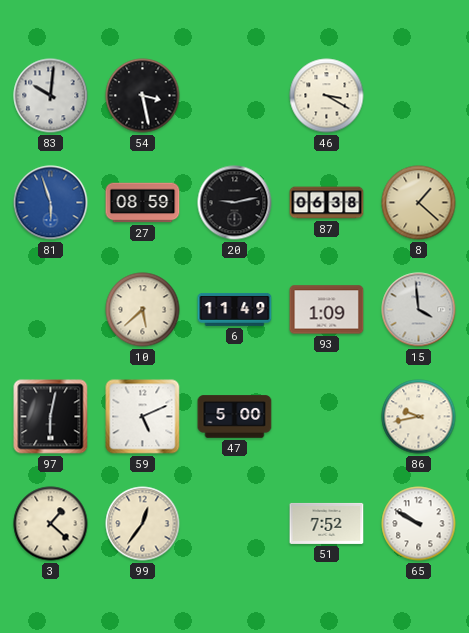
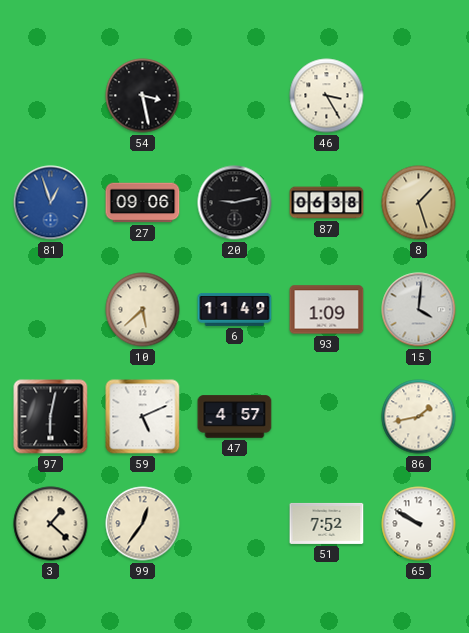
83: 10:01 -> none
46: 3:20 -> 3:25
81: 5:57 -> 12:57
27: 08:59 -> 09:06
8: 1:22 -> 1:27
15: 3:59 -> 4:01
47: 5:00 -> 4:57
86: 9:43 -> 1:43
